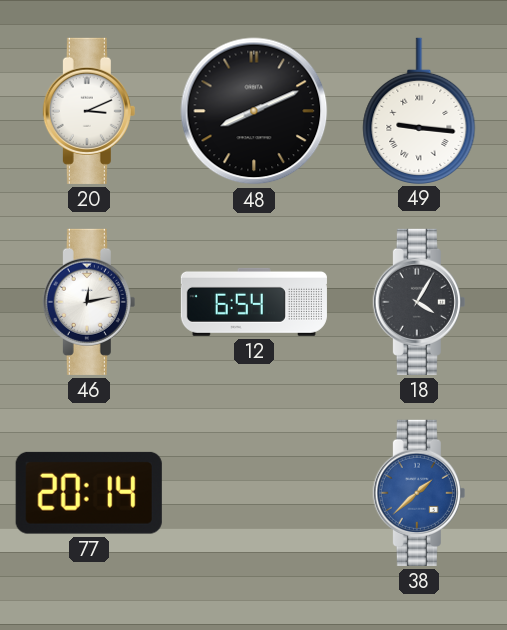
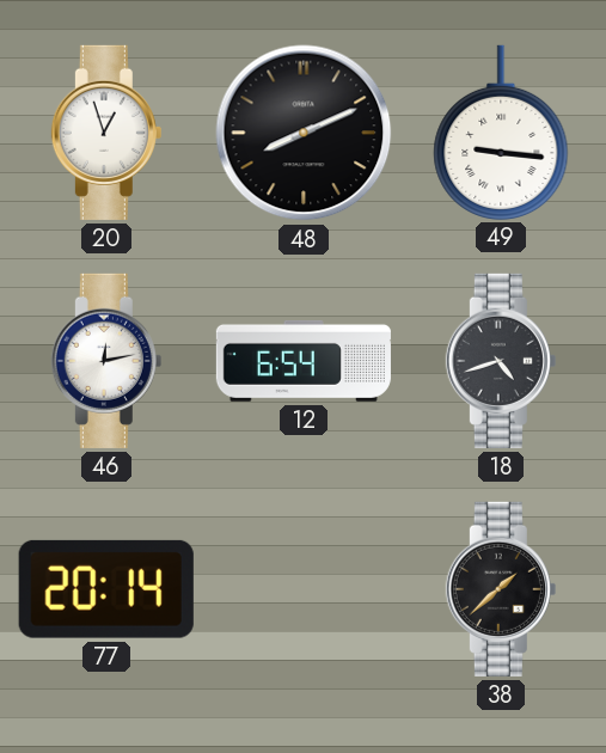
20: 3:11 -> 12:57
18: 4:05 -> 4:42
38 dial: blue -> black
